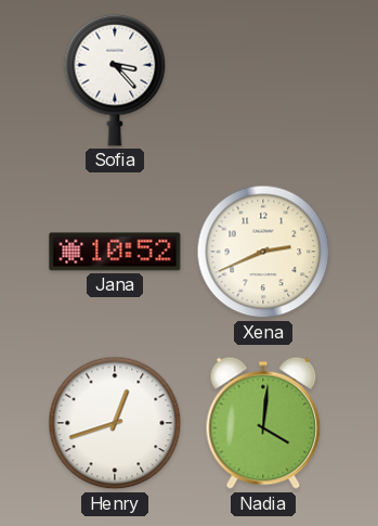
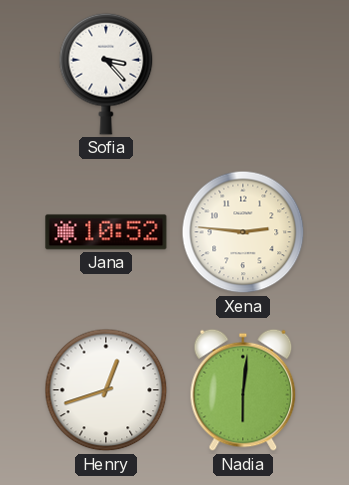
Xena: 2:41 -> 2:46
Nadia: 4:01 -> 6:01
